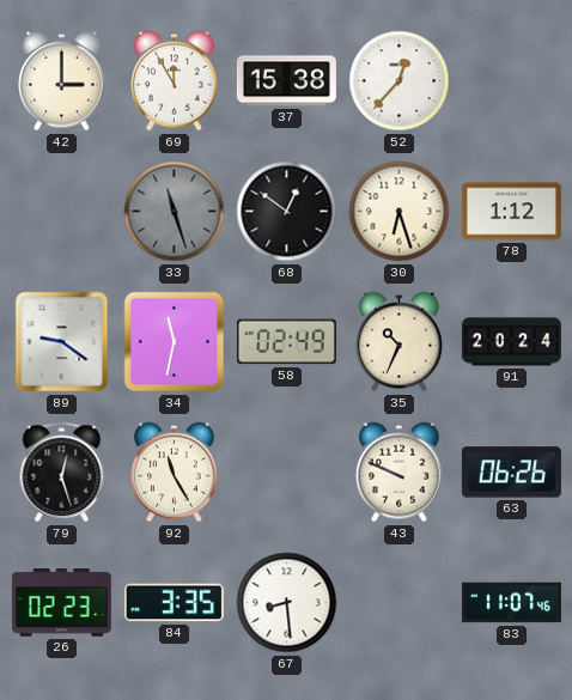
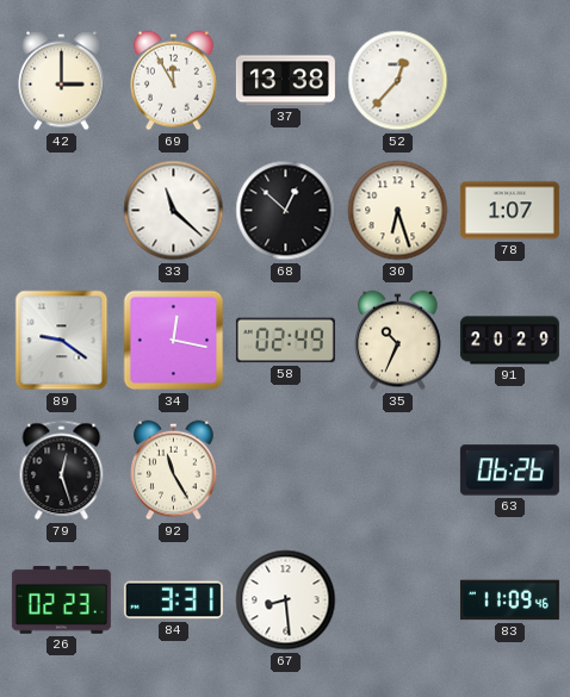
37: 15:38 -> 13:38
33: 11:27 -> 11:22
33 dial: grey -> white
68: 12:51 -> 12:52
78: 1:12 -> 1:07
34: 11:32 -> 12:17
91: 20:24 -> 20:29
43: 9:49 -> none
84: 3:35 -> 3:31
83: 11:07 -> 11:09
